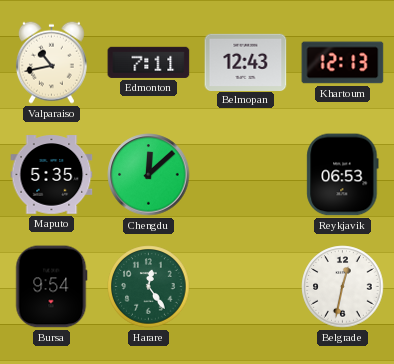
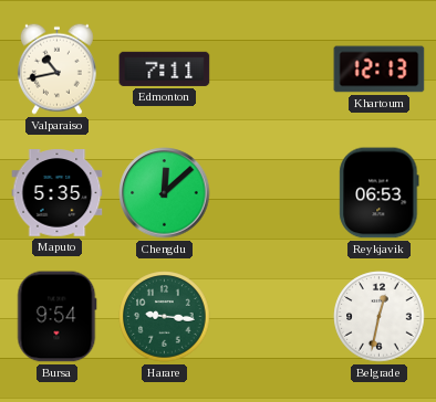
Belmopan: 12:43 -> none
Harare: 12:24 -> 9:16
